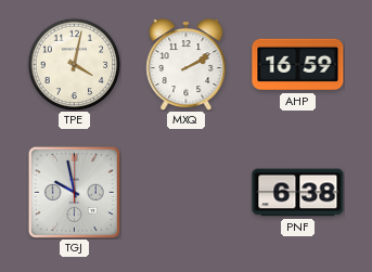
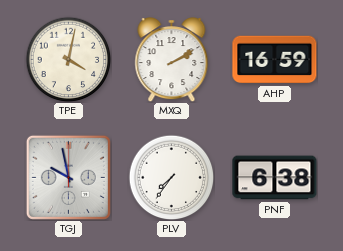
PLV: none -> 7:36
